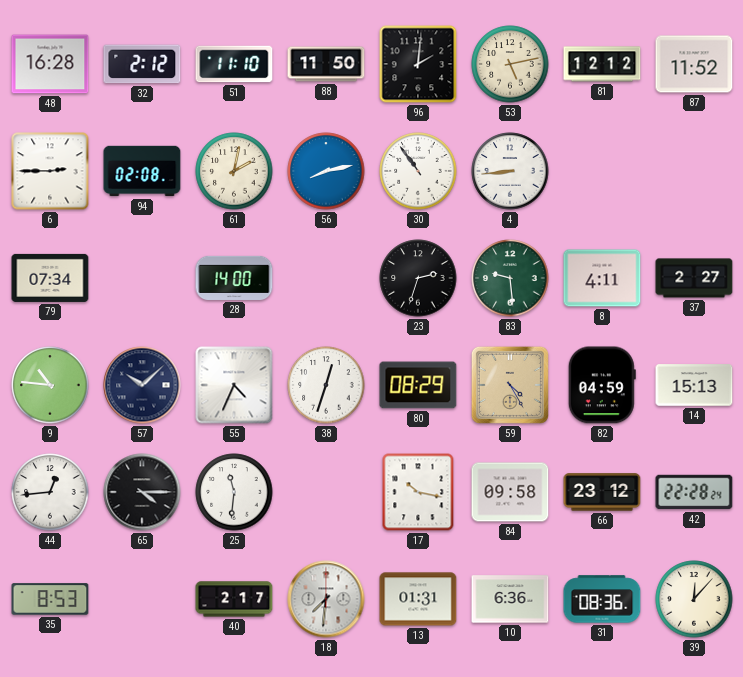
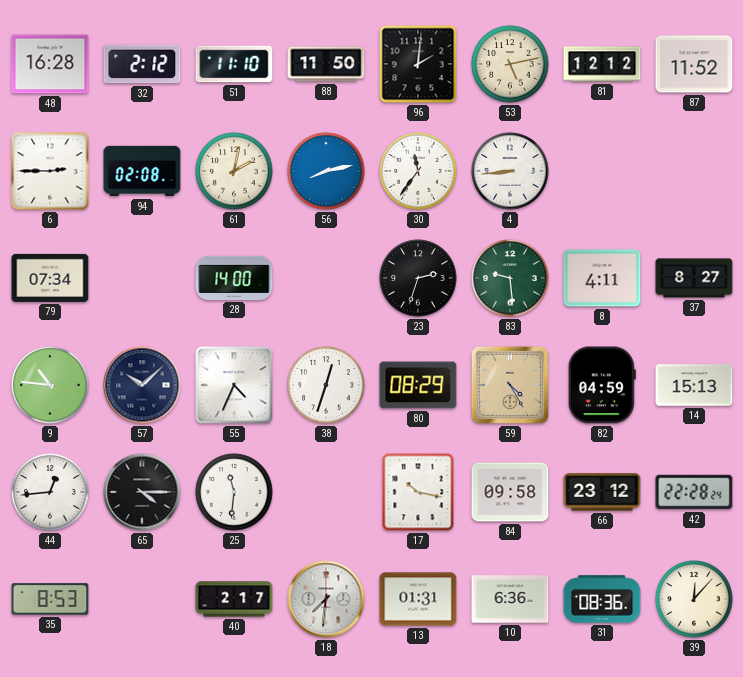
30: 10:54 -> 11:36
37: 2:27 -> 8:27
